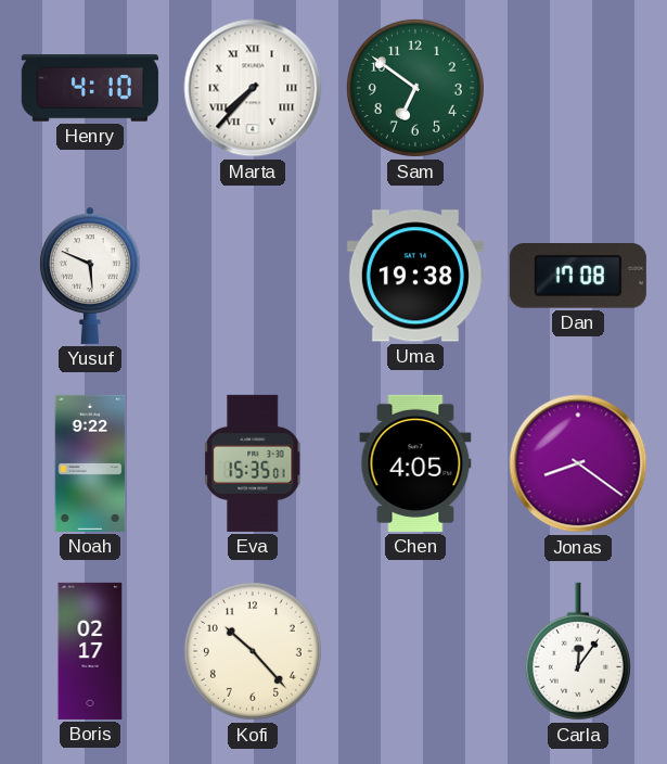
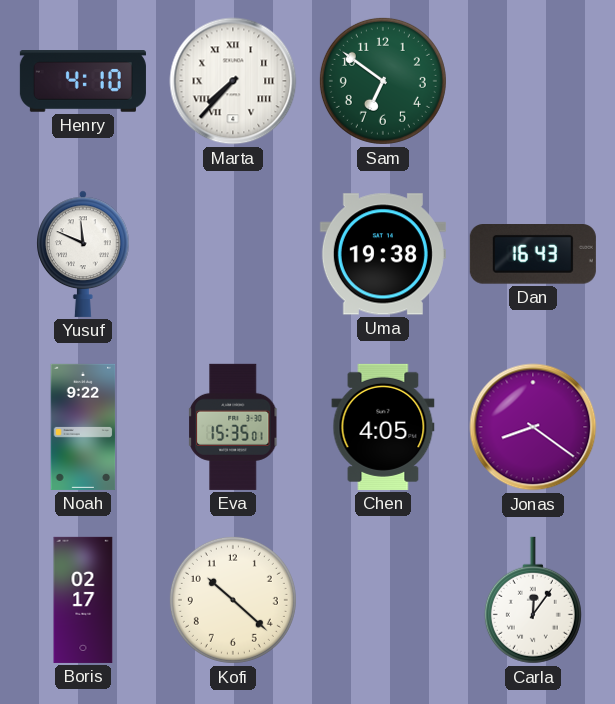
Yusuf: 5:49 -> 11:49
Dan: 17:08 -> 16:43
Kofi: 10:23 -> 10:22
